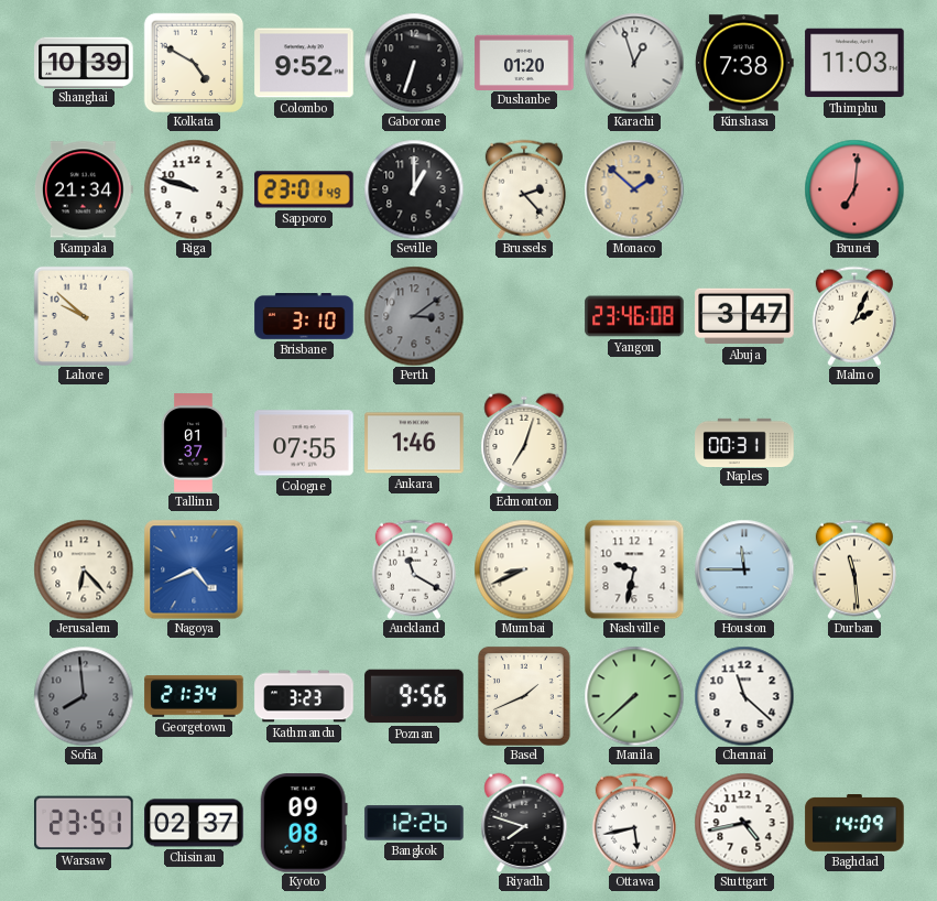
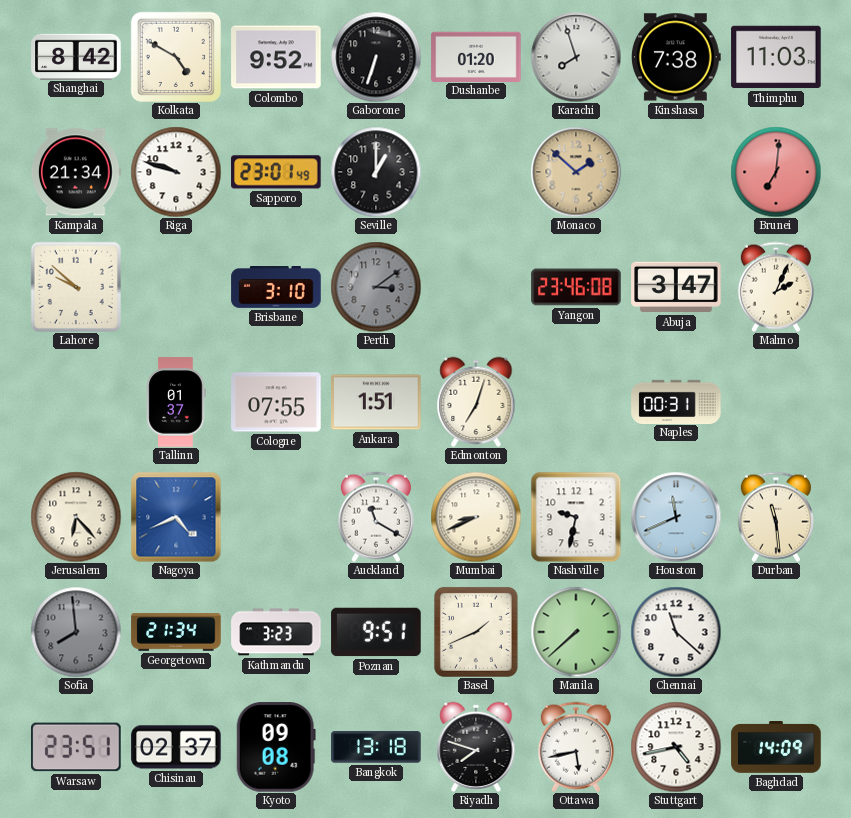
Shanghai: 10:39 -> 8:42
Karachi: 12:57 -> 7:57
Brussels: 2:23 -> none
Ankara: 1:46 -> 1:51
Houston: 11:45 -> 11:41
Poznan: 9:56 -> 9:51
Bangkok: 12:26 -> 13:18
